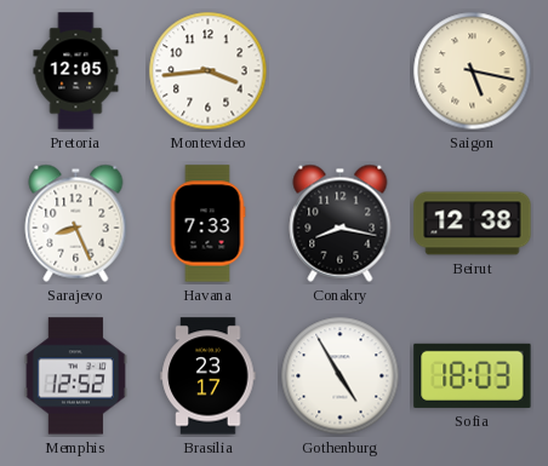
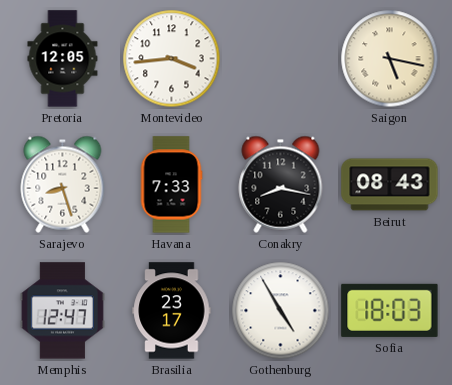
Sarajevo: 8:26 -> 8:27
Beirut: 12:38 -> 08:43
Memphis: 12:52 -> 12:47
